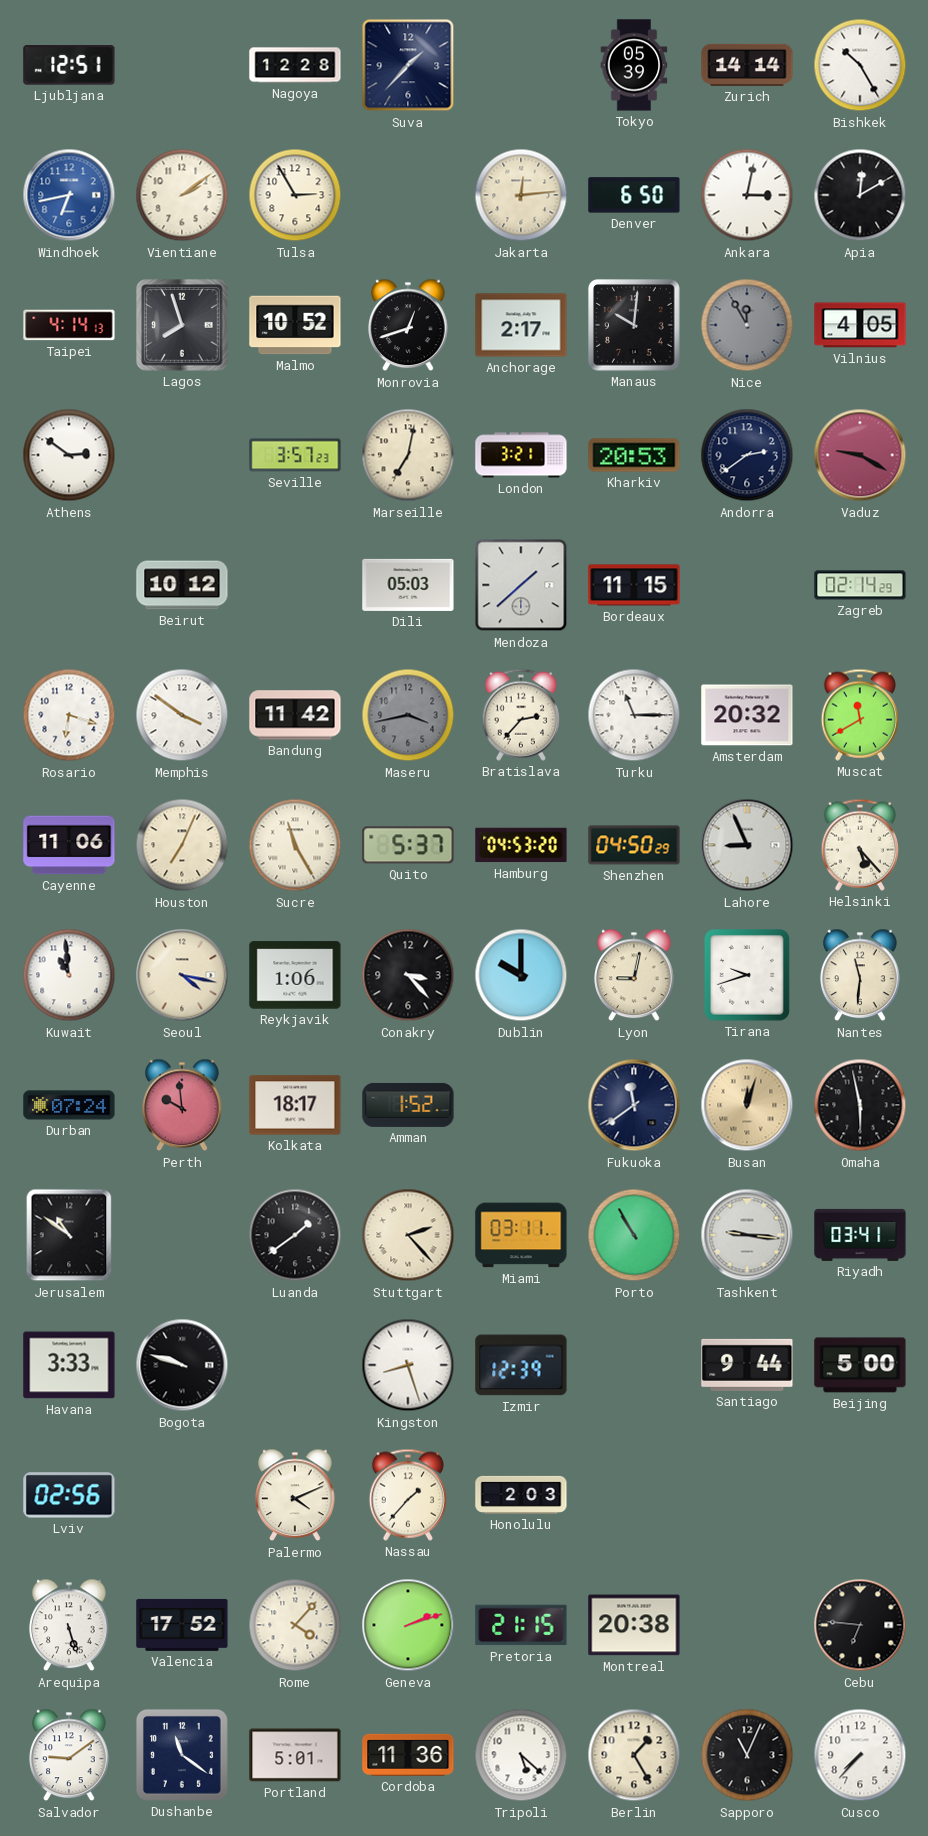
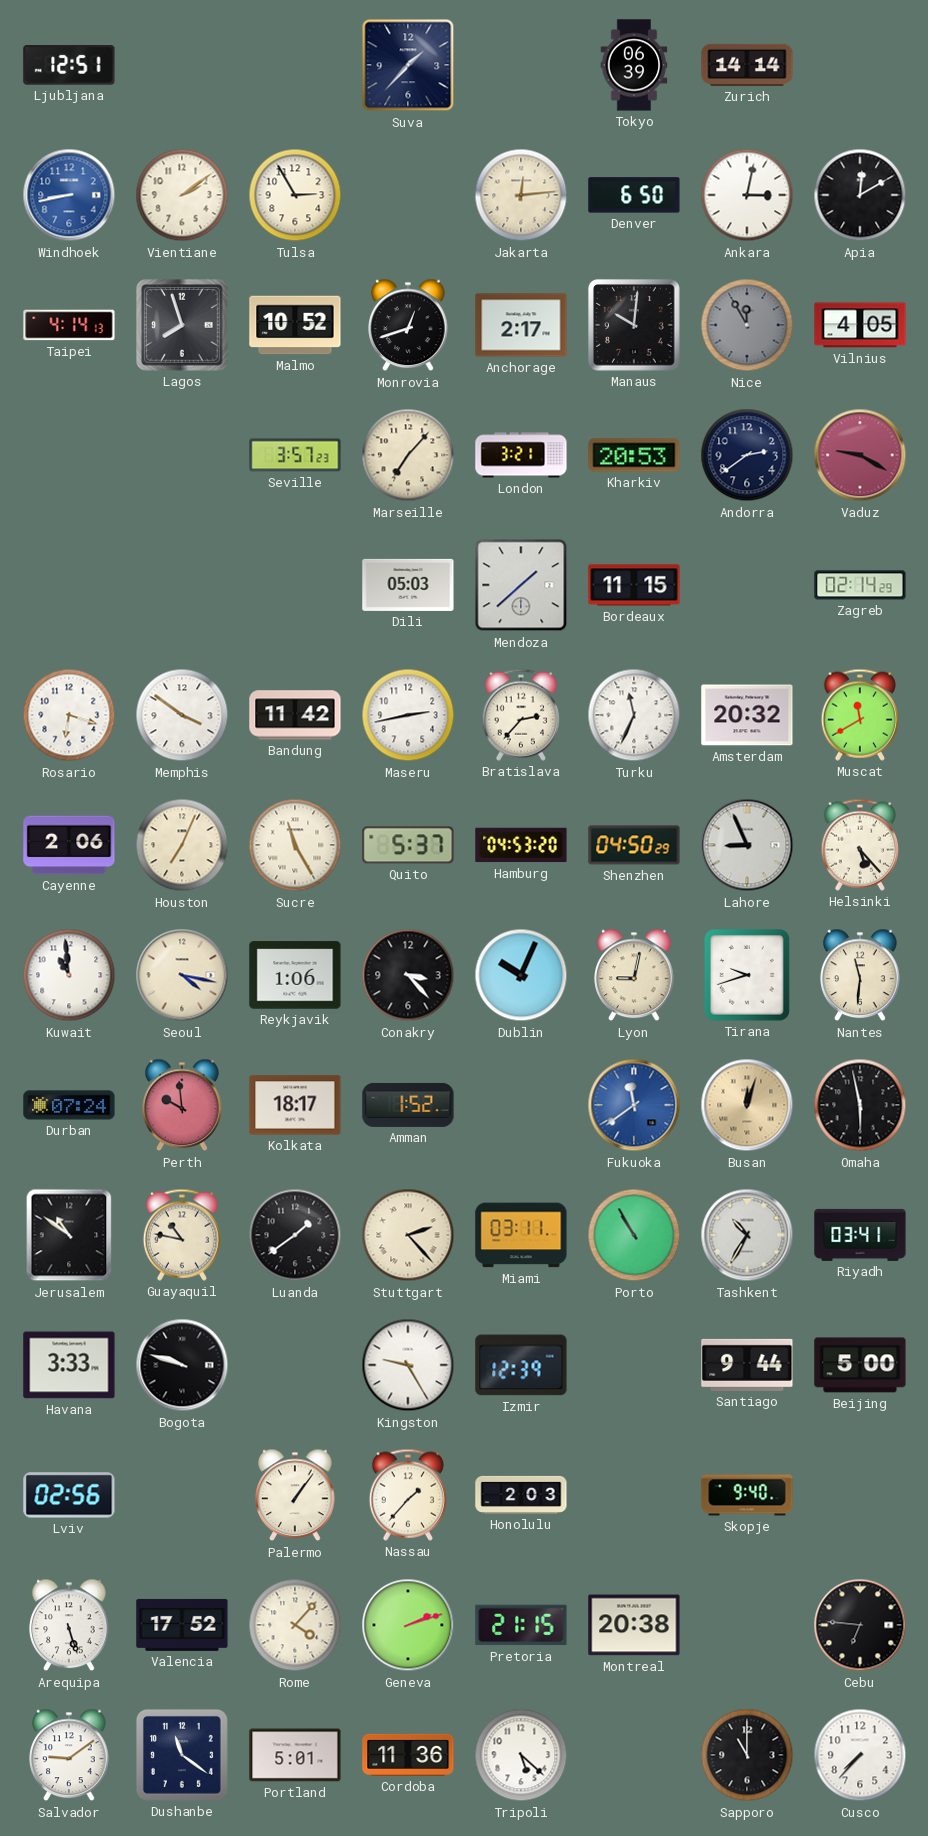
Nagoya: 12:28 -> none
Tokyo: 05:39 -> 06:39
Bishkek: 10:25 -> none
Windhoek: 6:43 -> 8:43
Athens: 2:51 -> none
Marseille: 7:02 -> 7:07
Beirut: 10:12 -> none
Maseru: 3:43 -> 2:43
Maseru dial: grey -> white
Turku: 11:15 -> 11:34
Cayenne: 11:06 -> 2:06
Dublin: 10:00 -> 10:04
Fukuoka dial: navy -> blue
Guayaquil: none -> 10:47
Tashkent: 9:16 -> 10:35
Kingston: 8:27 -> 9:25
Palermo: 4:11 -> 1:06
Skopje: none -> 9:40
Berlin: 1:25 -> none
Sapporo: 11:04 -> 11:00
